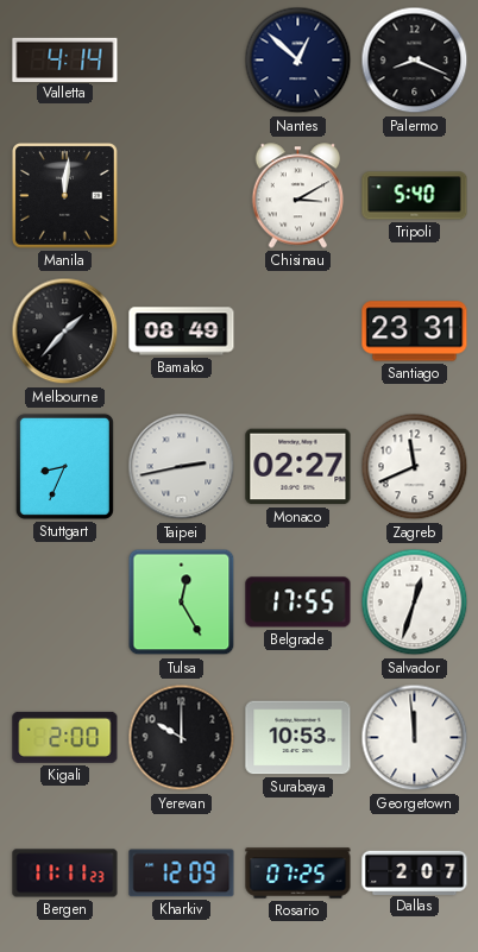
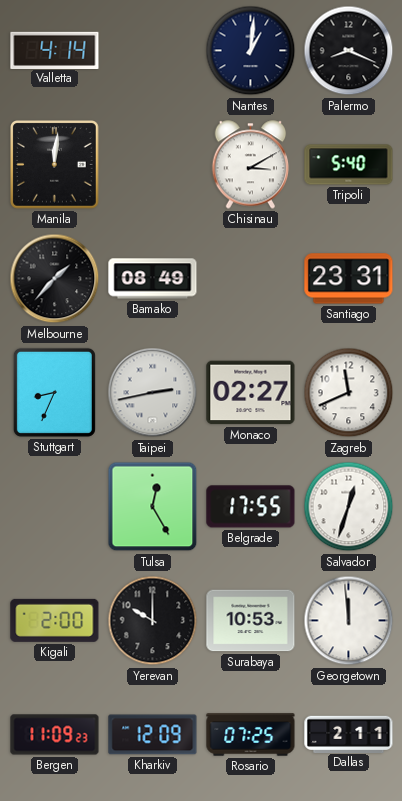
Nantes: 12:52 -> 1:01
Bergen: 11:11 -> 11:09
Dallas: 2:07 -> 2:11
